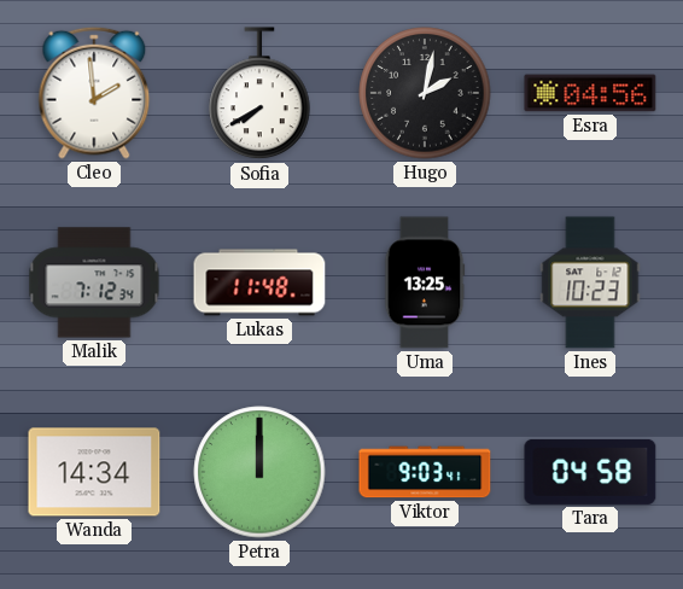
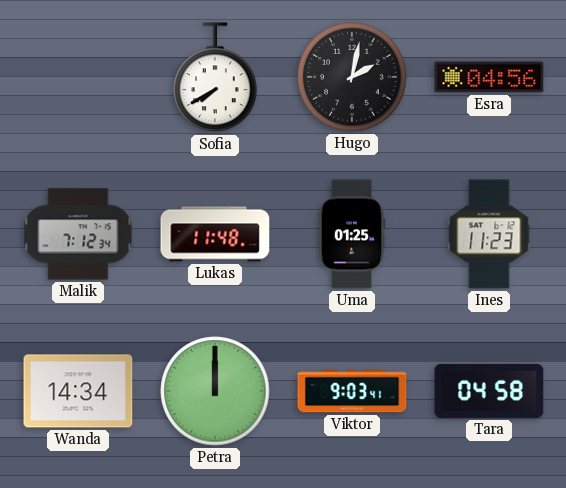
Cleo: 1:59 -> none
Uma: 13:25 -> 01:25
Ines: 10:23 -> 11:23
